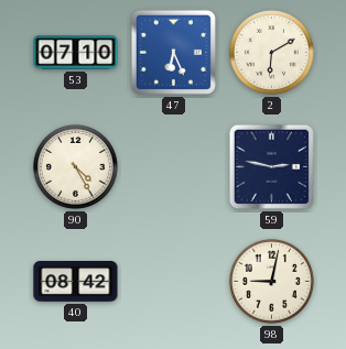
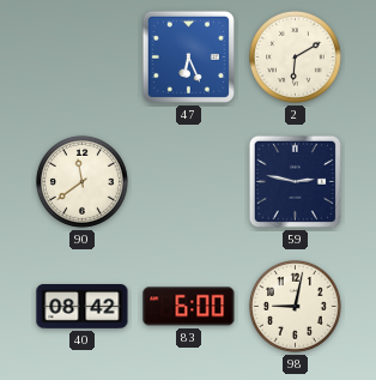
53: 07:10 -> none
90: 4:25 -> 11:39
83: none -> 6:00
